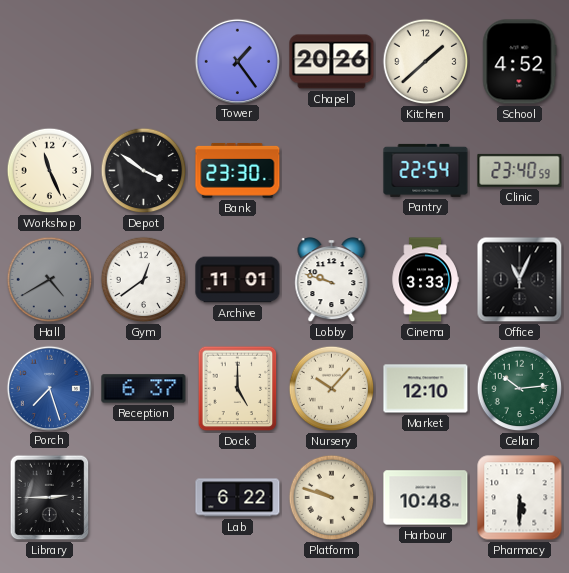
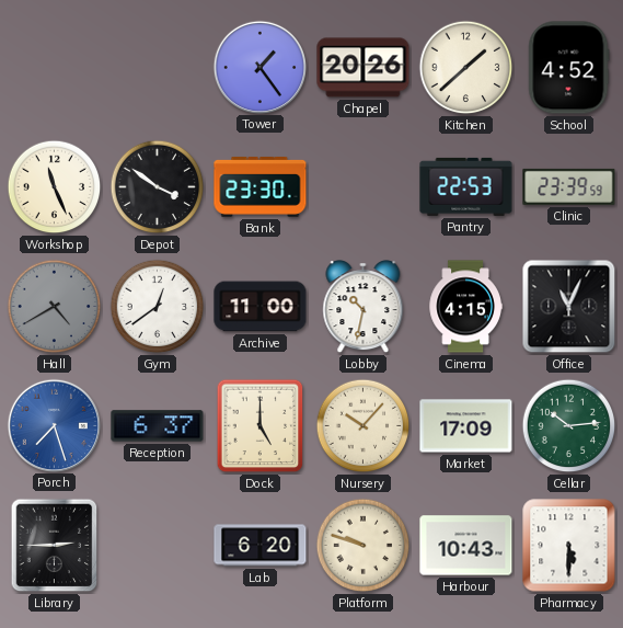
Pantry: 22:54 -> 22:53
Clinic: 23:40 -> 23:39
Archive: 11:01 -> 11:00
Lobby: 9:48 -> 10:32
Cinema: 3:33 -> 4:15
Market: 12:10 -> 17:09
Lab: 6:22 -> 6:20
Harbour: 10:48 -> 10:43
